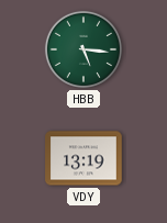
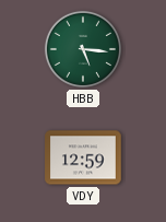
VDY: 13:19 -> 12:59
